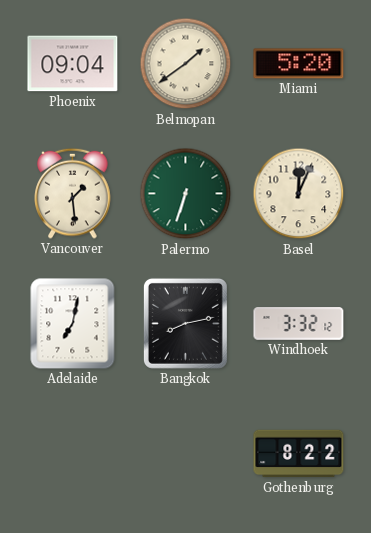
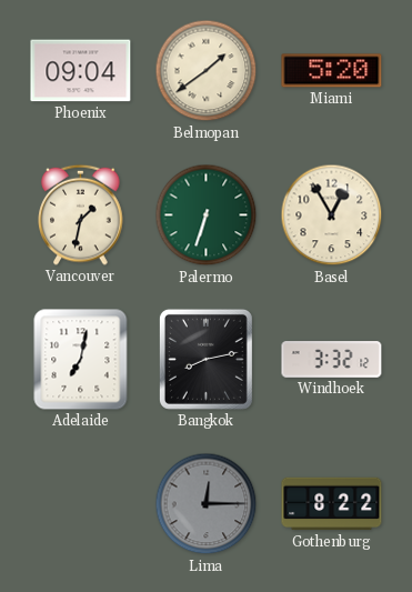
Vancouver: 1:29 -> 1:32
Basel: 12:04 -> 12:55
Lima: none -> 12:15
